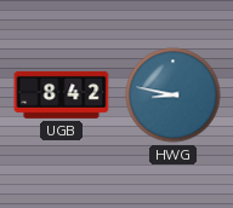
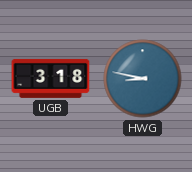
UGB: 8:42 -> 3:18
